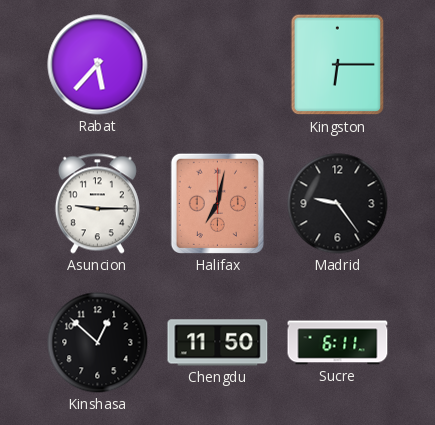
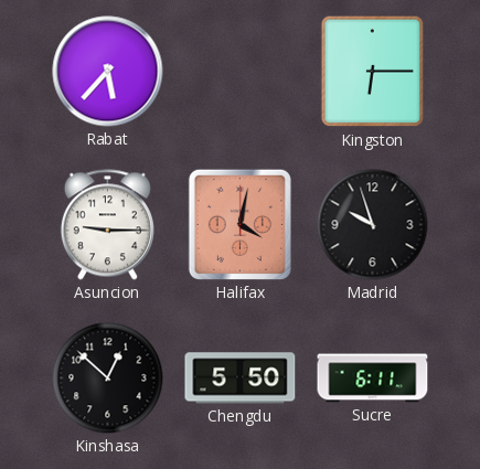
Halifax: 7:02 -> 4:02
Madrid: 9:24 -> 9:57
Chengdu: 11:50 -> 5:50
